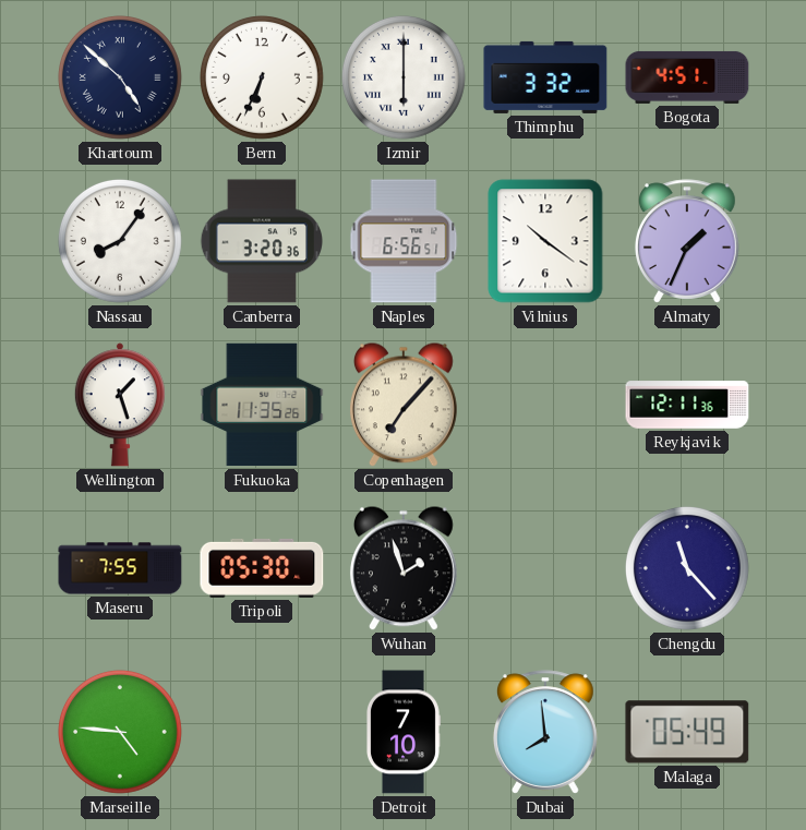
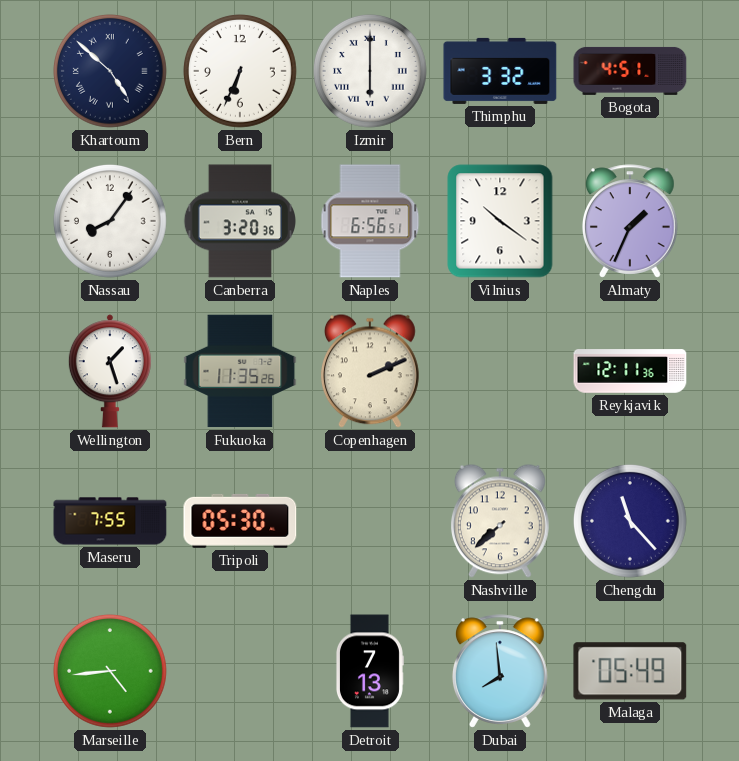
Copenhagen: 7:07 -> 2:11
Wuhan: 1:57 -> none
Nashville: none -> 7:38
Marseille: 4:46 -> 4:44
Detroit: 7:10 -> 7:13
